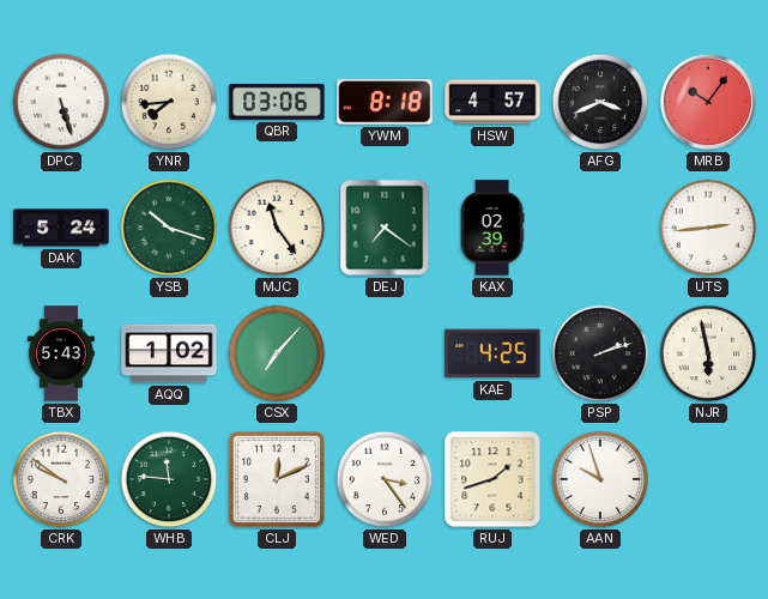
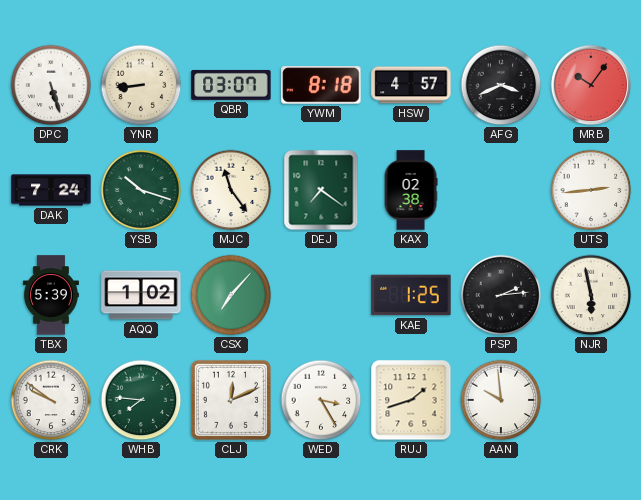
YNR: 7:44 -> 8:44
QBR: 03:06 -> 03:07
DAK: 5:24 -> 7:24
KAX: 02:39 -> 02:38
TBX: 5:43 -> 5:39
KAE: 4:25 -> 1:25
PSP: 2:12 -> 2:14
WHB: 11:46 -> 7:46
WED: 3:24 -> 3:25
AAN: 9:57 -> 9:59
